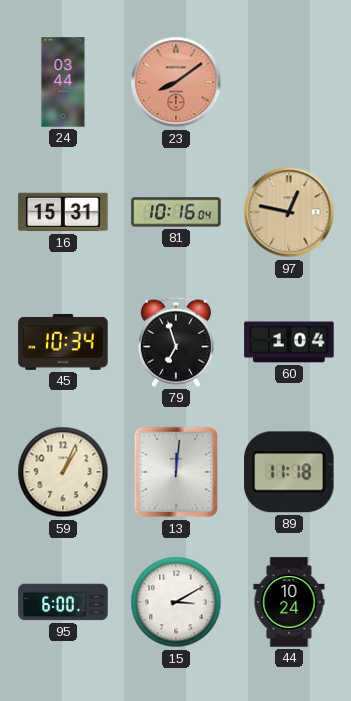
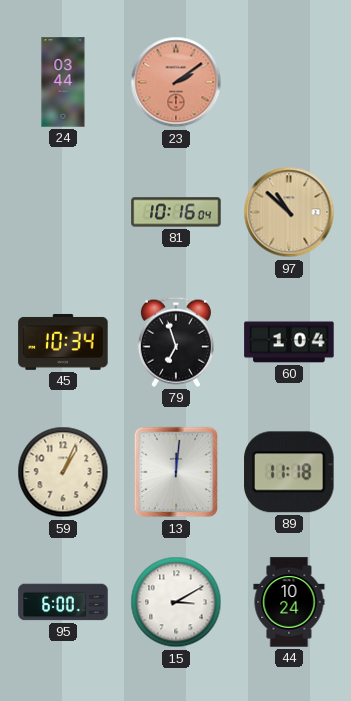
23: 8:09 -> 2:09
16: 15:31 -> none
97: 12:47 -> 10:52
